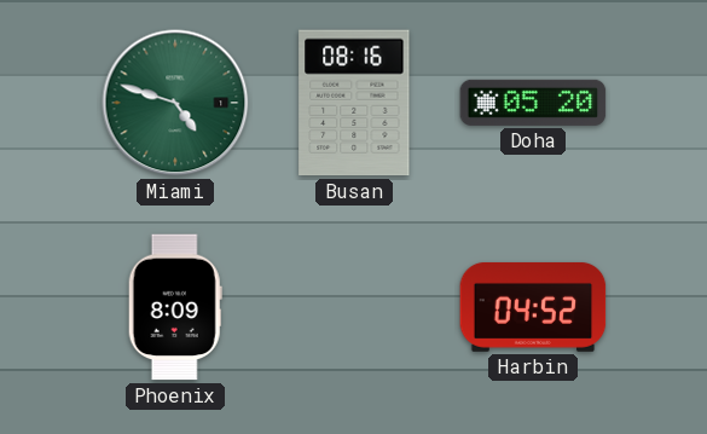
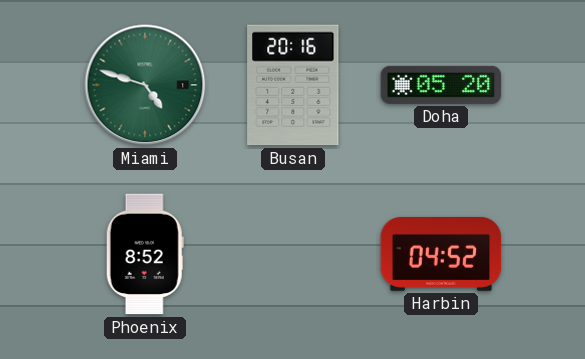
Busan: 08:16 -> 20:16
Phoenix: 8:09 -> 8:52
